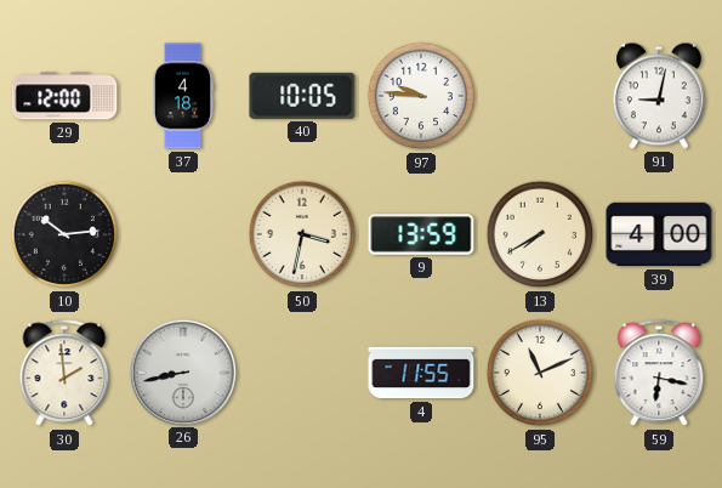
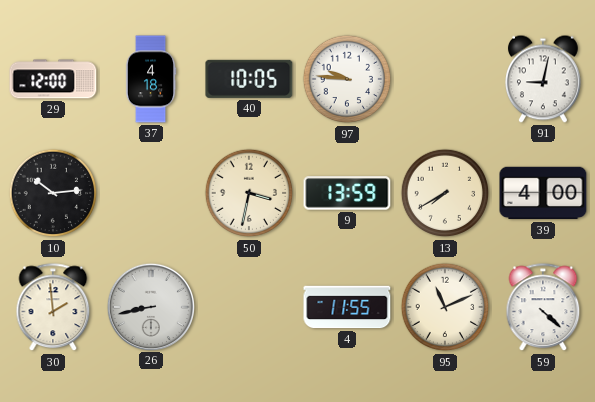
59: 6:17 -> 4:22
